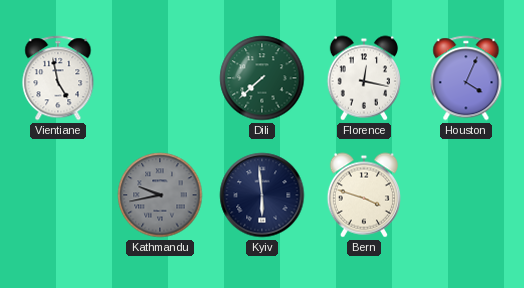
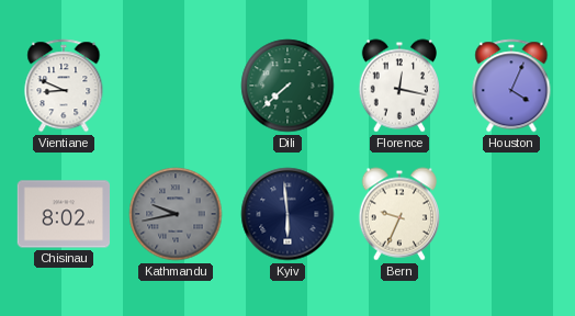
Vientiane: 4:58 -> 8:49
Chisinau: none -> 8:02
Bern: 3:48 -> 9:34
